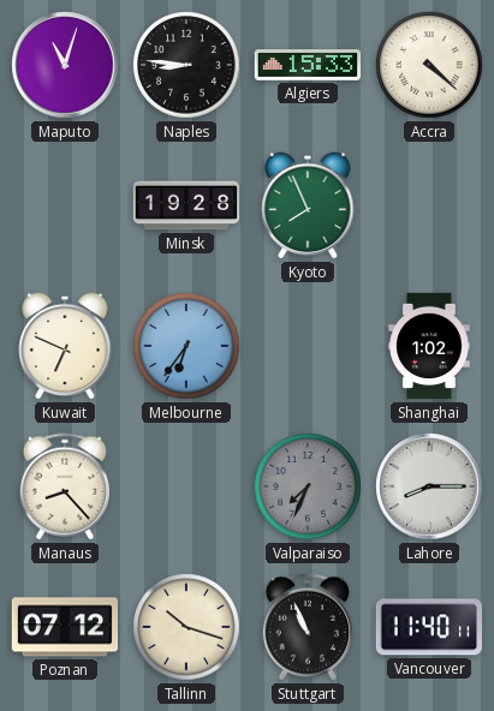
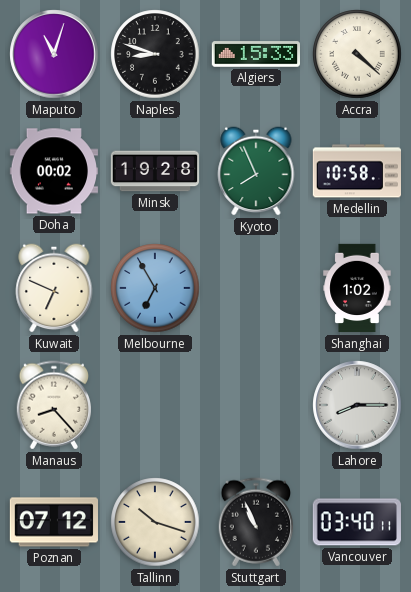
Naples: 8:46 -> 8:48
Doha: none -> 00:02
Medellin: none -> 10:58
Melbourne: 6:36 -> 6:55
Valparaiso: 7:34 -> none
Vancouver: 11:40 -> 03:40
